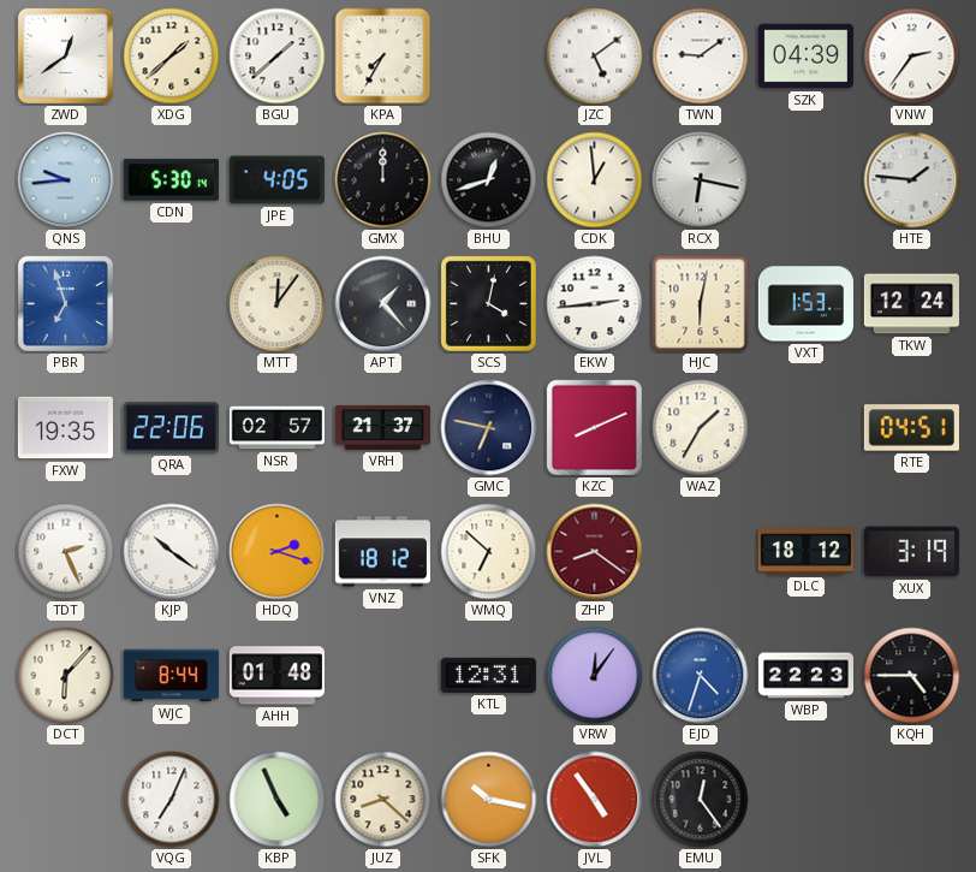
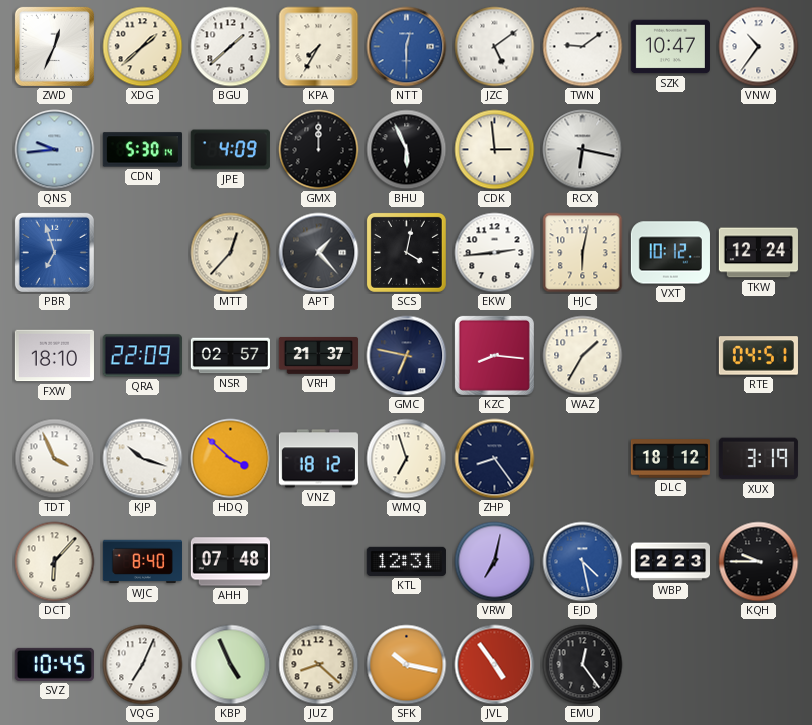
ZWD: 12:39 -> 12:34
NTT: none -> 12:30
SZK: 04:39 -> 10:47
VNW: 2:36 -> 10:36
JPE: 4:05 -> 4:09
BHU: 12:42 -> 5:56
CDK: 12:59 -> 2:59
HTE: 1:46 -> none
MTT: 12:06 -> 12:37
VXT: 1:53 -> 10:12
FXW: 19:35 -> 18:10
QRA: 22:06 -> 22:09
KZC: 8:11 -> 8:16
TDT: 2:26 -> 3:56
KJP: 10:21 -> 10:18
HDQ: 2:18 -> 3:52
WMQ: 6:52 -> 6:57
ZHP: 8:21 -> 8:24
ZHP dial: burgundy -> navy
WJC: 8:44 -> 8:40
AHH: 01:48 -> 07:48
VRW: 12:06 -> 7:02
EJD: 4:33 -> 4:28
KQH: 4:45 -> 9:45
SVZ: none -> 10:45
